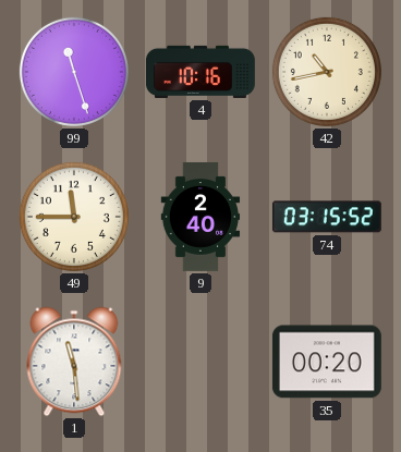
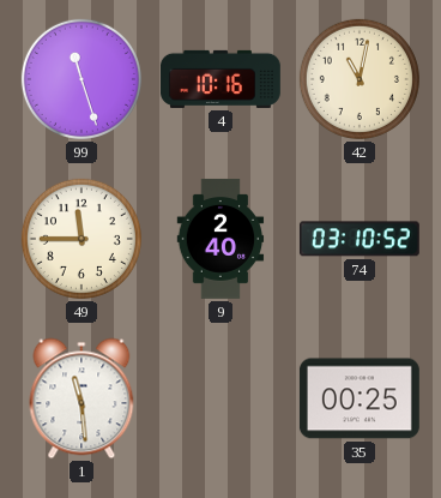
42: 10:43 -> 11:02
74: 03:15 -> 03:10
35: 00:20 -> 00:25
